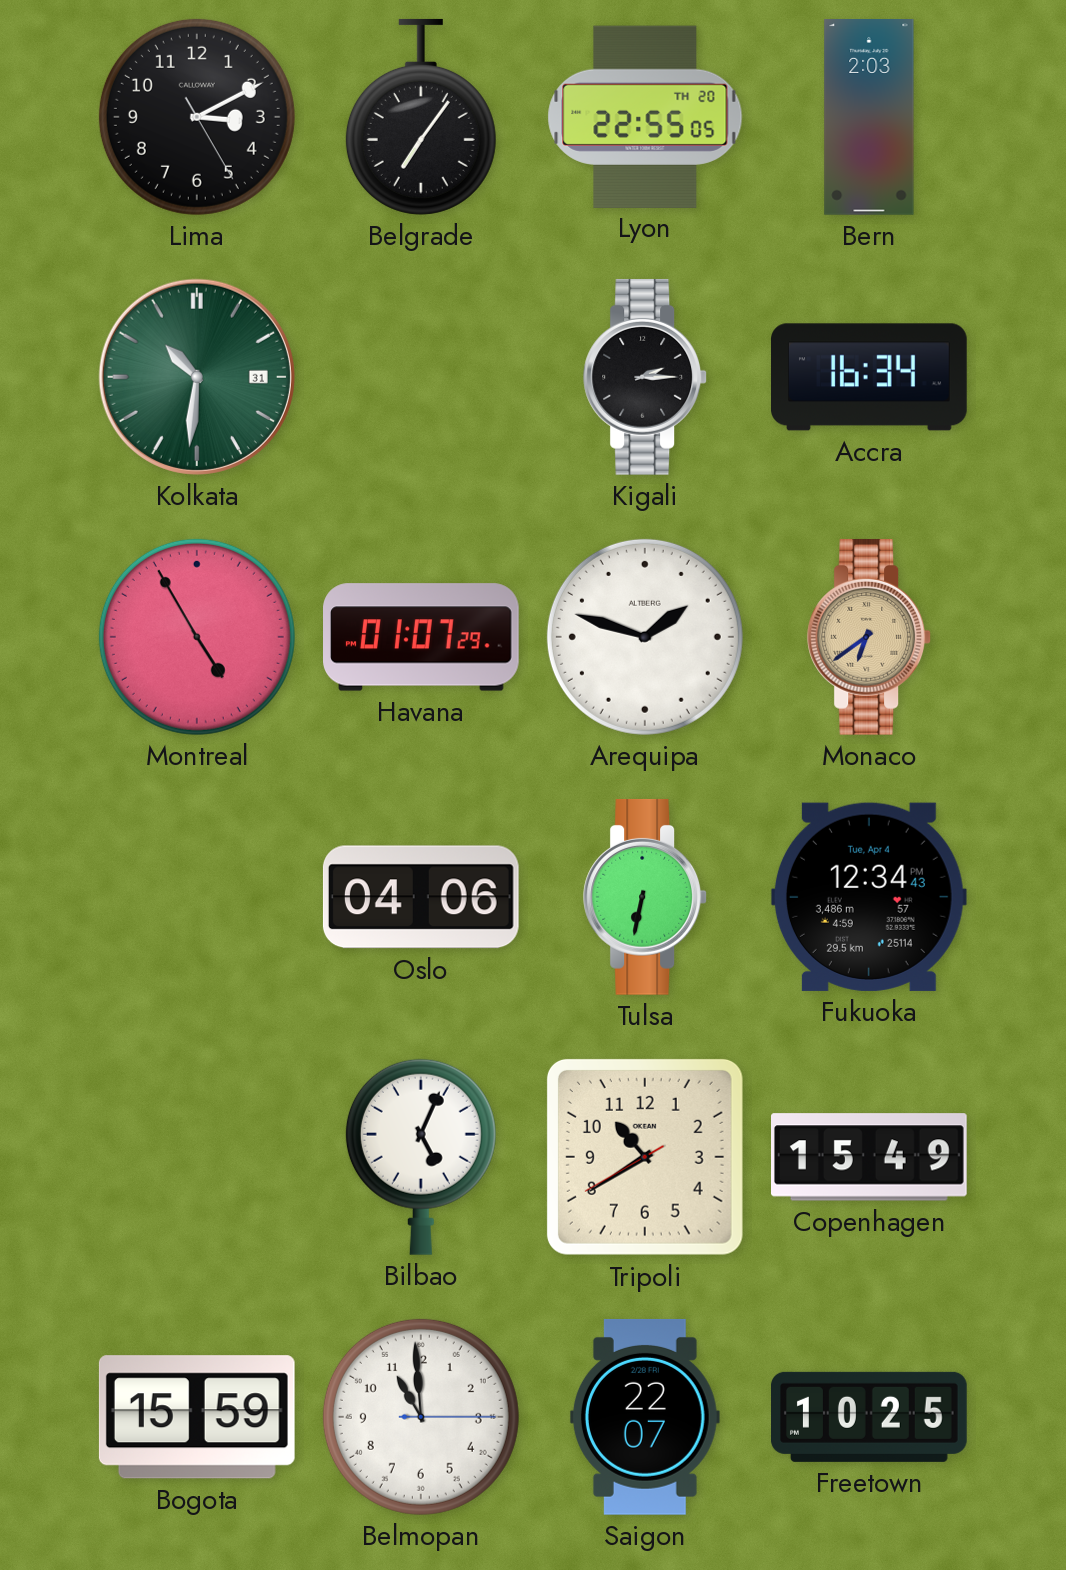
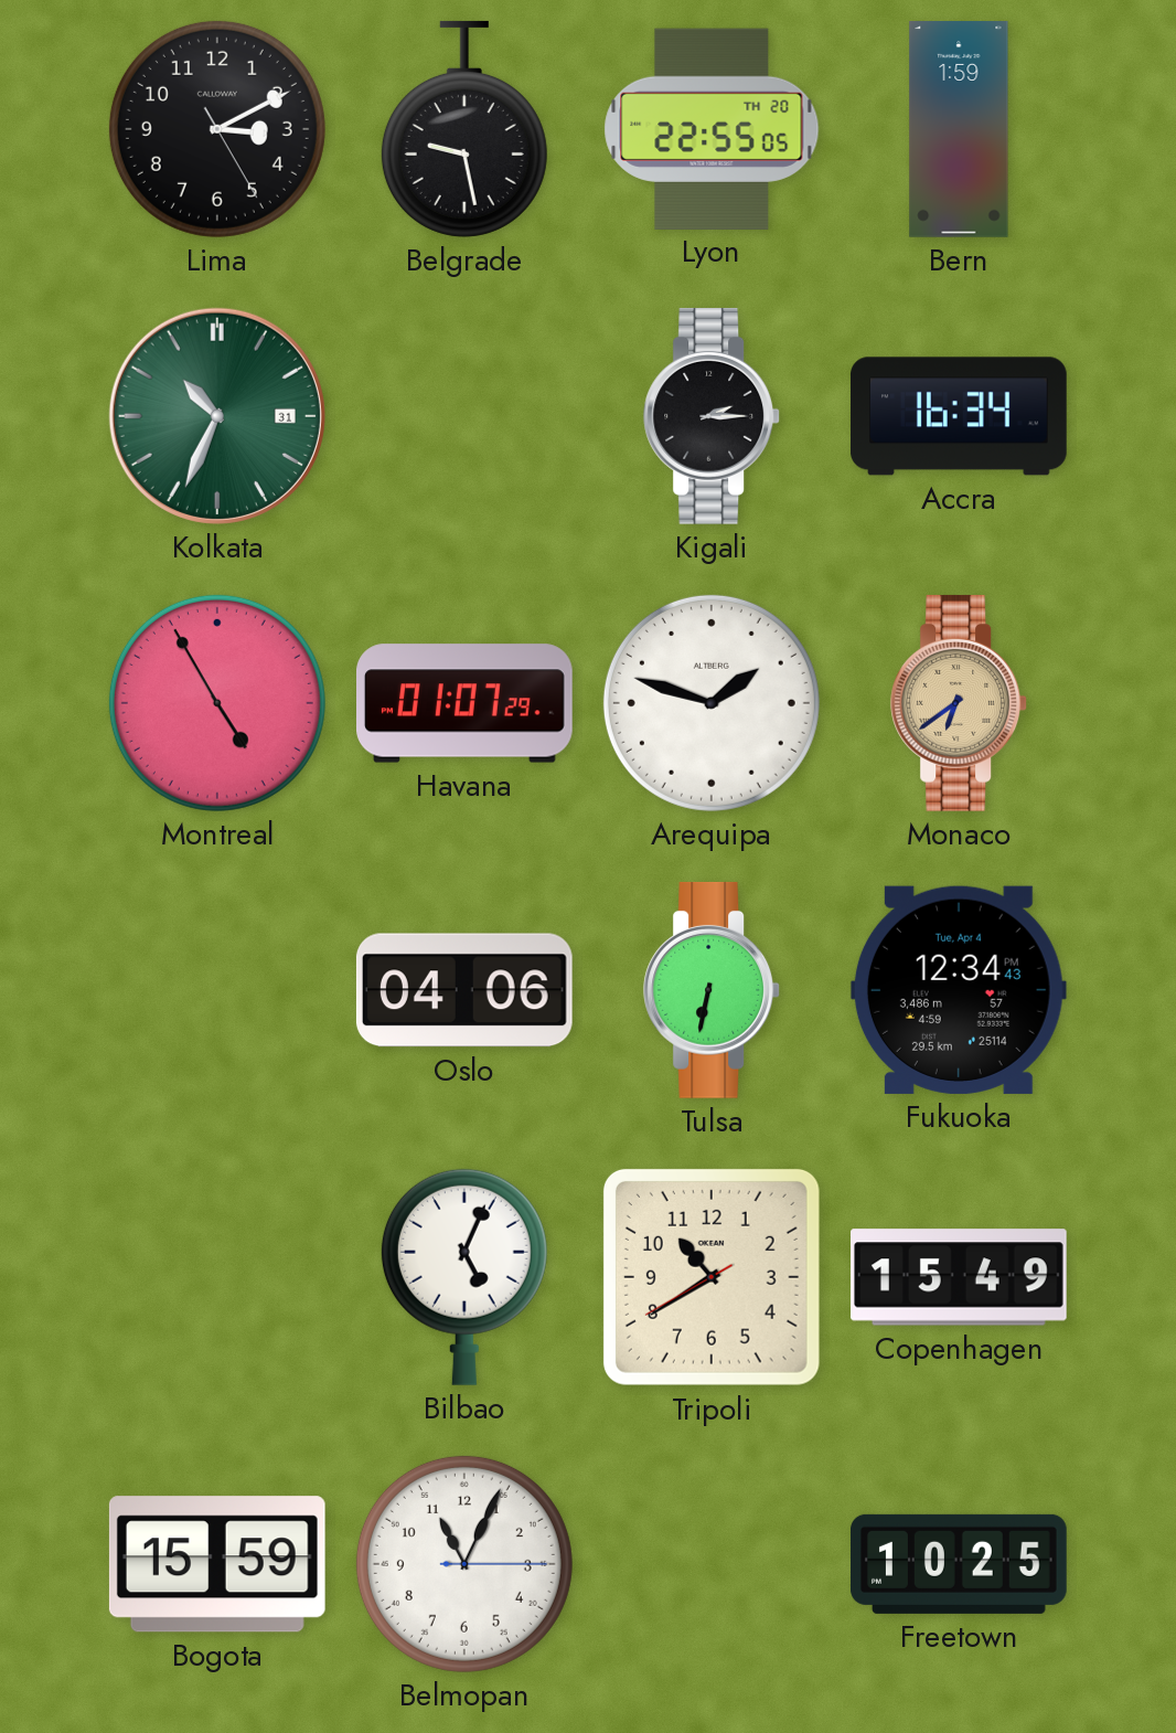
Belgrade: 7:06 -> 9:28
Bern: 2:03 -> 1:59
Kolkata: 10:31 -> 10:34
Belmopan: 10:59 -> 11:04
Saigon: 22:07 -> none
